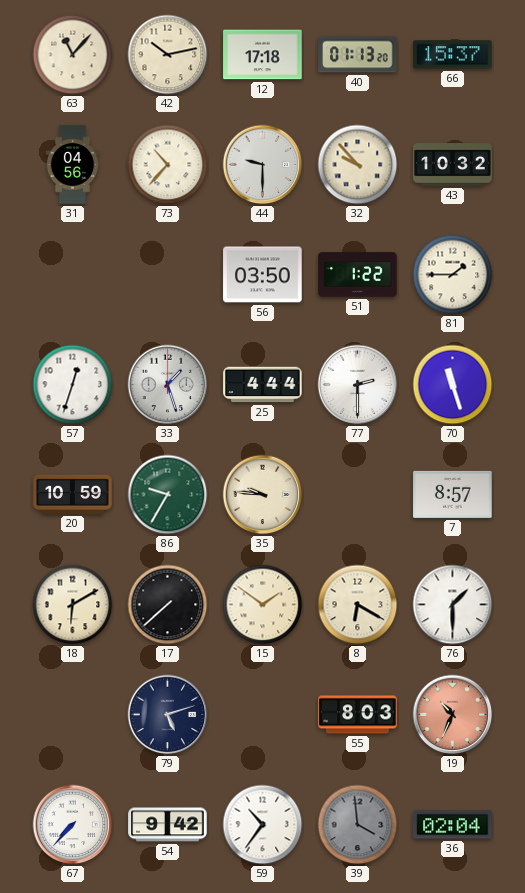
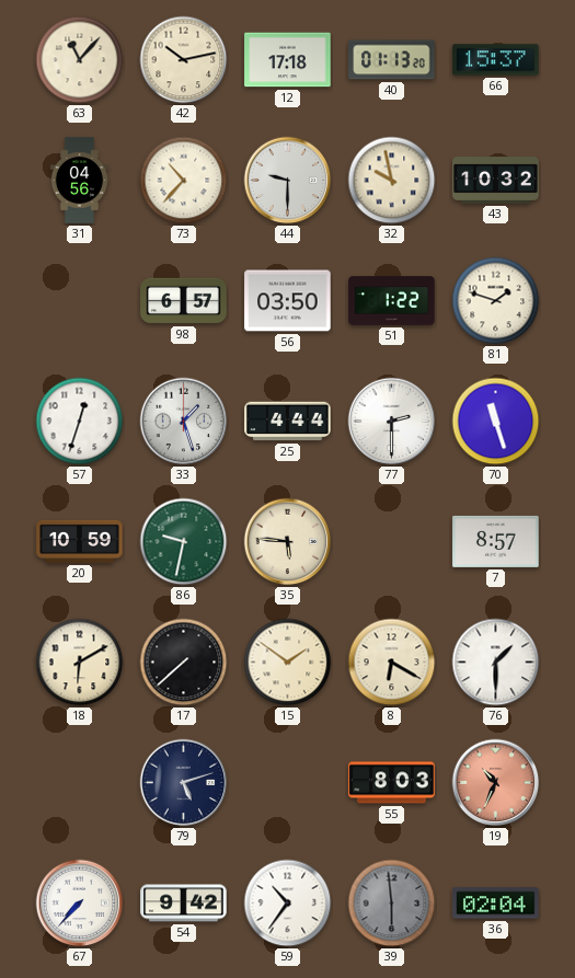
32: 9:53 -> 9:58
98: none -> 6:57
81: 1:45 -> 1:48
86: 9:35 -> 9:32
35: 9:46 -> 5:46
39: 3:59 -> 5:59
